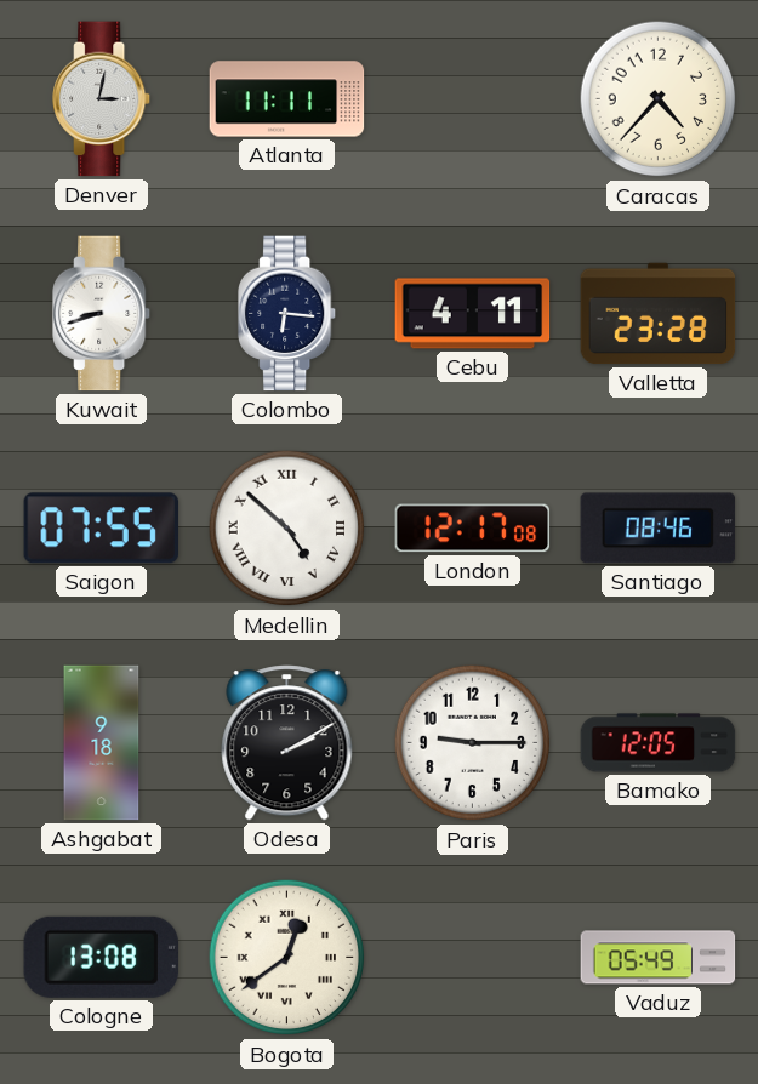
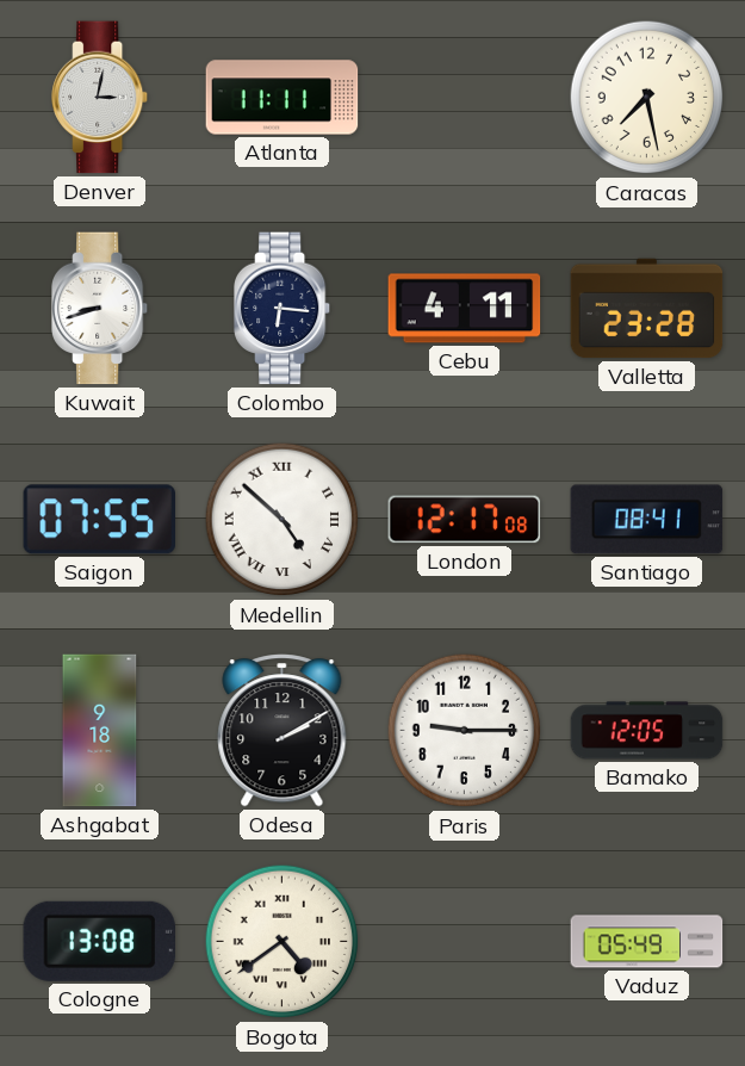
Caracas: 4:37 -> 7:28
Santiago: 08:46 -> 08:41
Bogota: 12:39 -> 4:39
